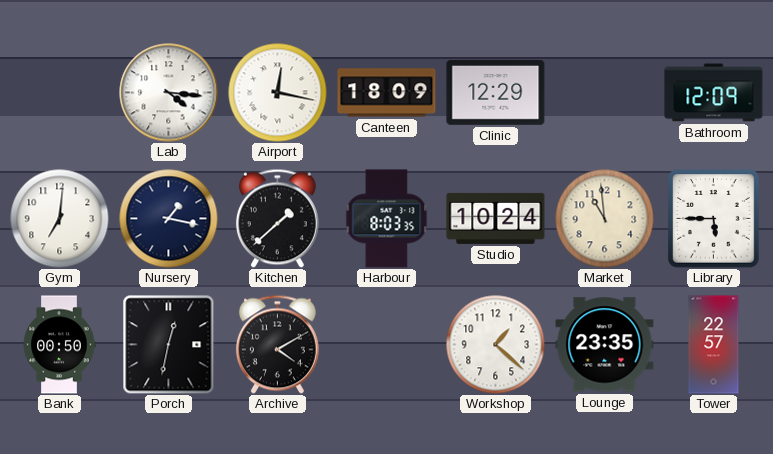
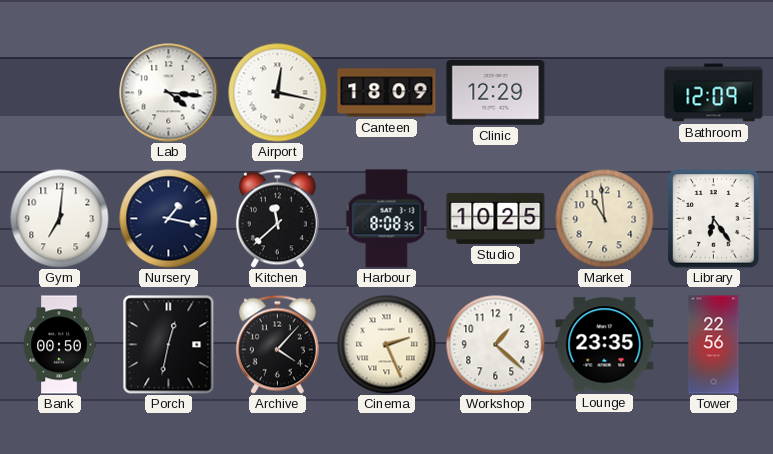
Kitchen: 1:38 -> 11:38
Harbour: 8:03 -> 8:08
Studio: 10:24 -> 10:25
Library: 5:45 -> 6:24
Archive: 4:10 -> 4:07
Cinema: none -> 2:26
Tower: 22:57 -> 22:56
